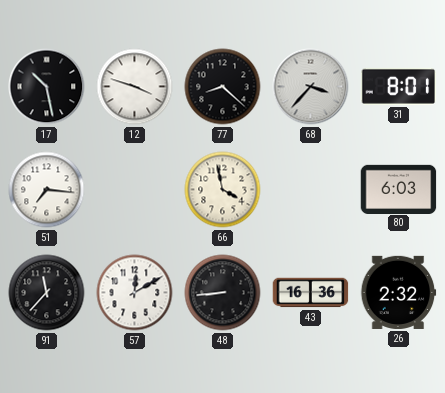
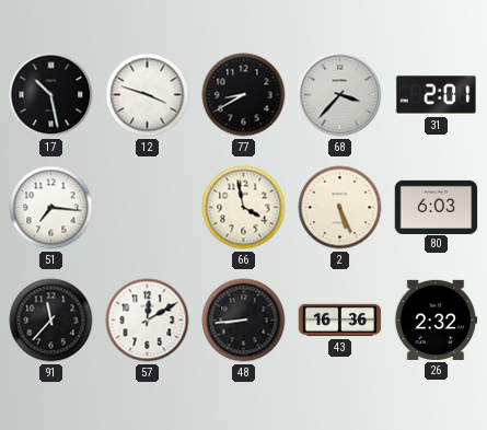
77: 8:22 -> 8:40
31: 8:01 -> 2:01
2: none -> 5:26
